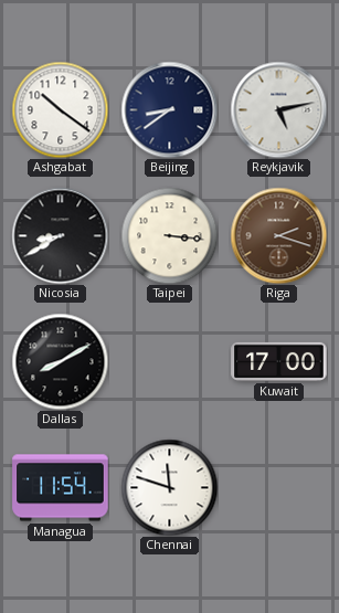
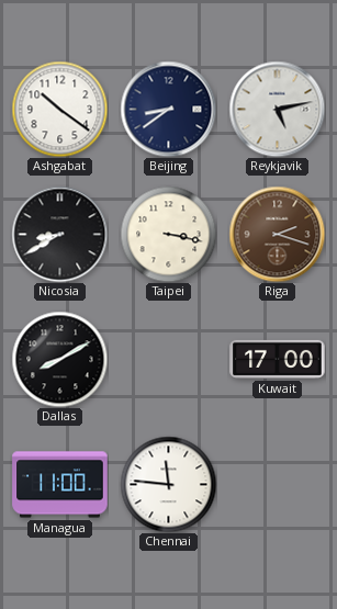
Taipei: 3:16 -> 3:17
Managua: 11:54 -> 11:00
Chennai: 11:48 -> 11:46
